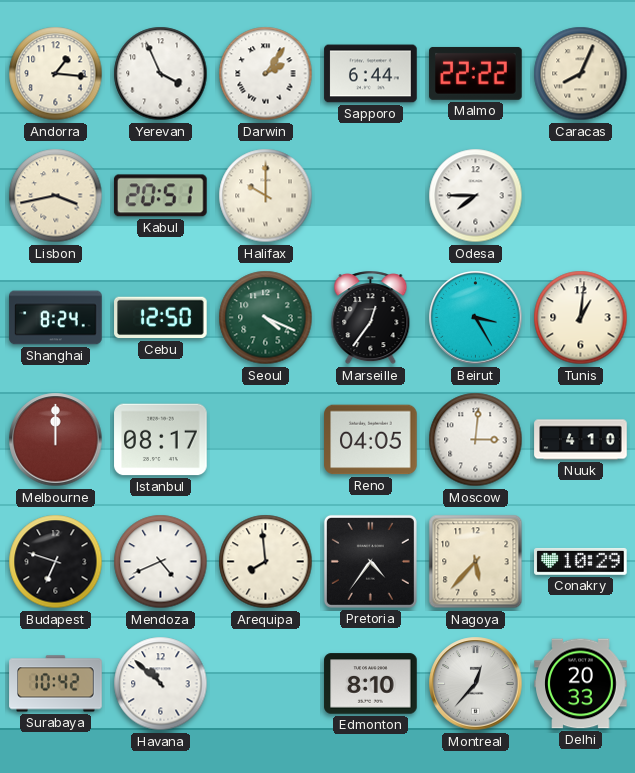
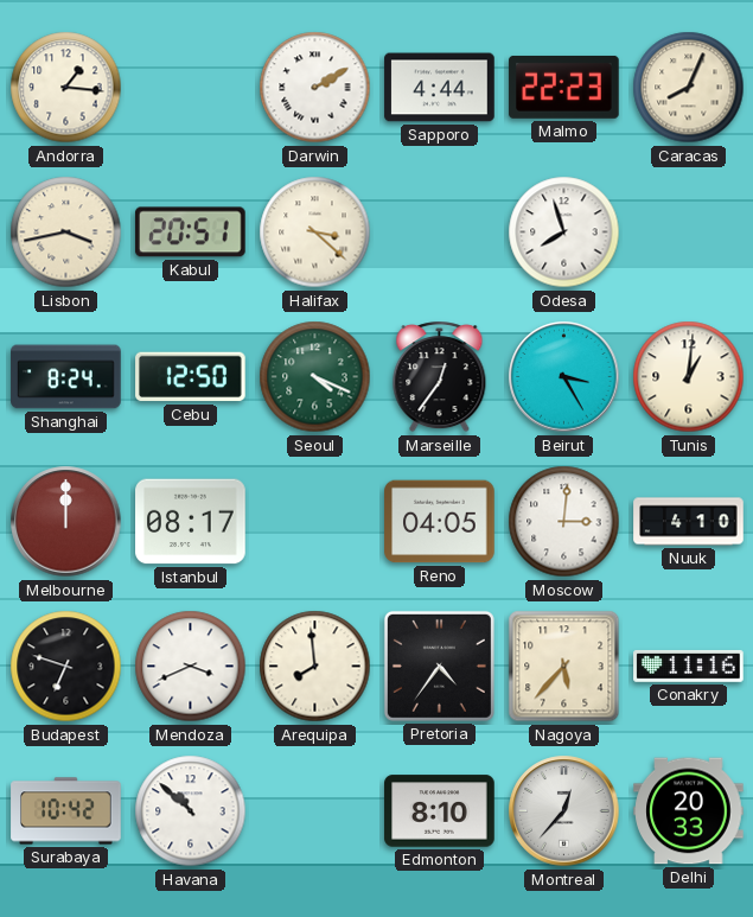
Yerevan: 3:56 -> none
Darwin: 2:06 -> 2:10
Sapporo: 6:44 -> 4:44
Malmo: 22:22 -> 22:23
Halifax: 10:00 -> 3:22
Odesa: 7:45 -> 7:57
Mendoza: 4:41 -> 3:41
Conakry: 10:29 -> 11:16
